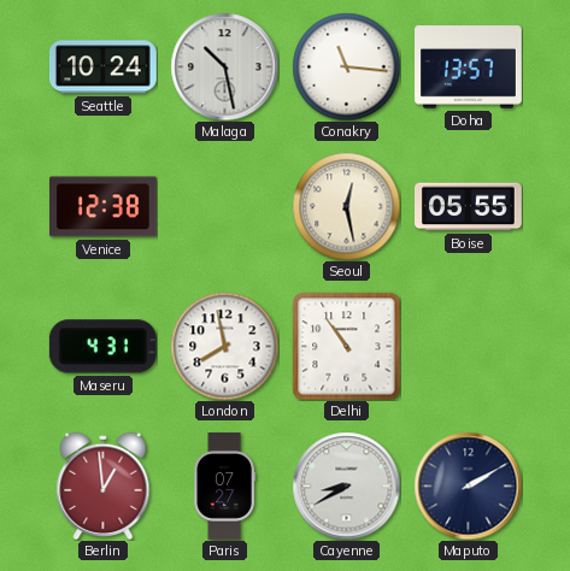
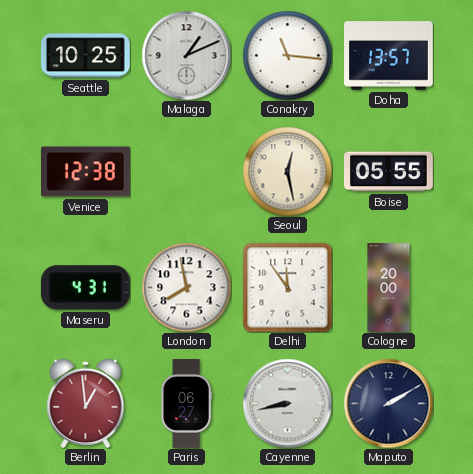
Seattle: 10:24 -> 10:25
Malaga: 10:28 -> 1:11
Delhi: 10:54 -> 11:54
Cologne: none -> 20:00
Paris: 07:27 -> 06:27
Cayenne: 8:40 -> 8:43
